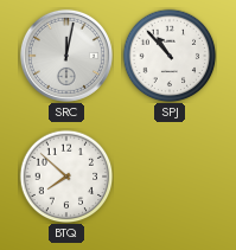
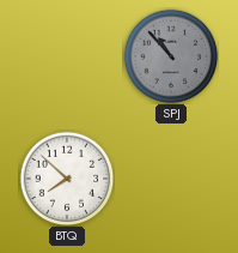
SRC: 12:02 -> none
SPJ dial: white -> grey
